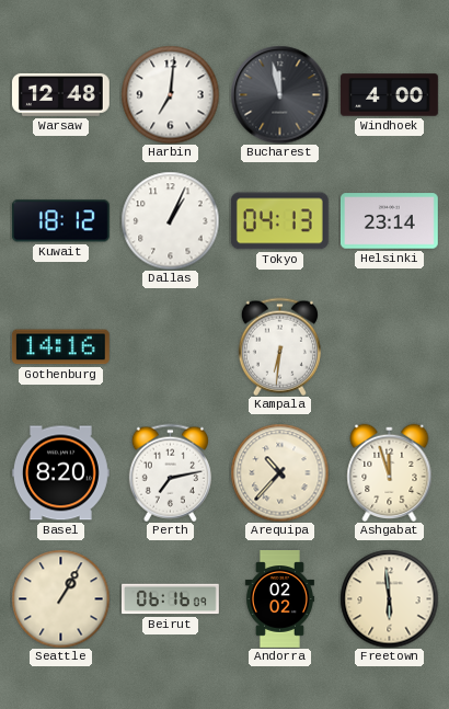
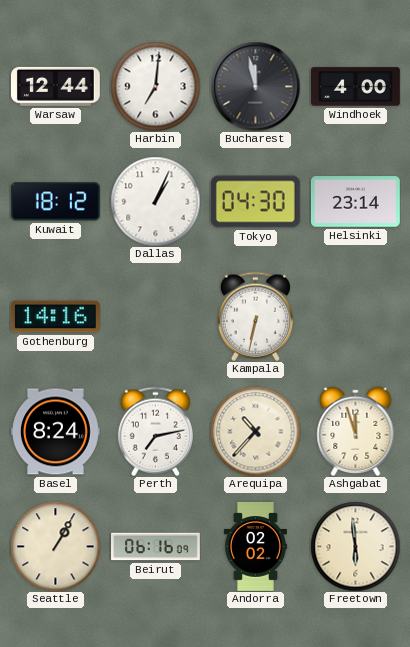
Warsaw: 12:48 -> 12:44
Tokyo: 04:13 -> 04:30
Kampala: 6:31 -> 6:32
Basel: 8:20 -> 8:24
